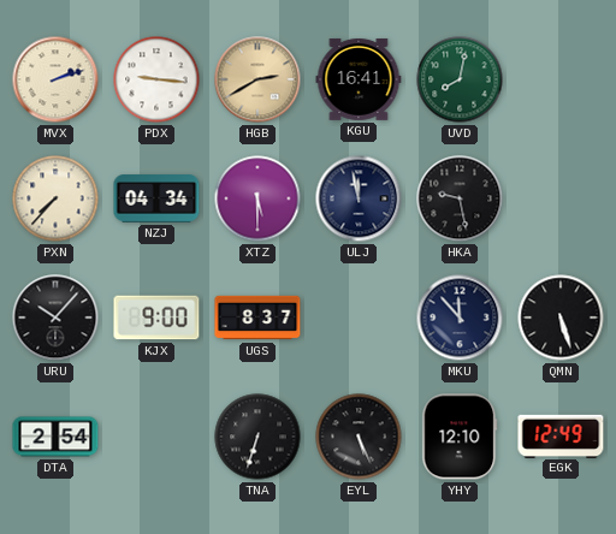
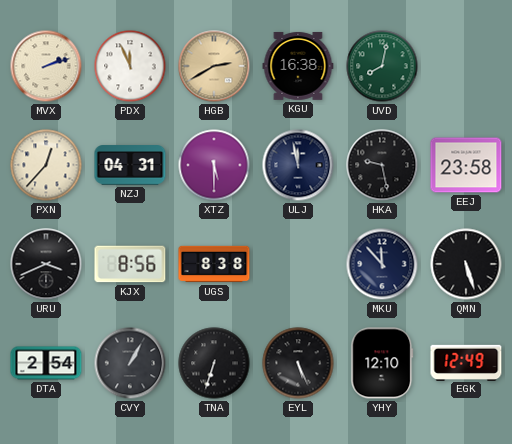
PDX: 9:16 -> 11:56
KGU: 16:41 -> 16:38
PXN: 7:37 -> 12:37
NZJ: 04:34 -> 04:31
EEJ: none -> 23:58
URU: 10:07 -> 3:41
KJX: 9:00 -> 8:56
UGS: 8:37 -> 8:38
CVY: none -> 1:05
